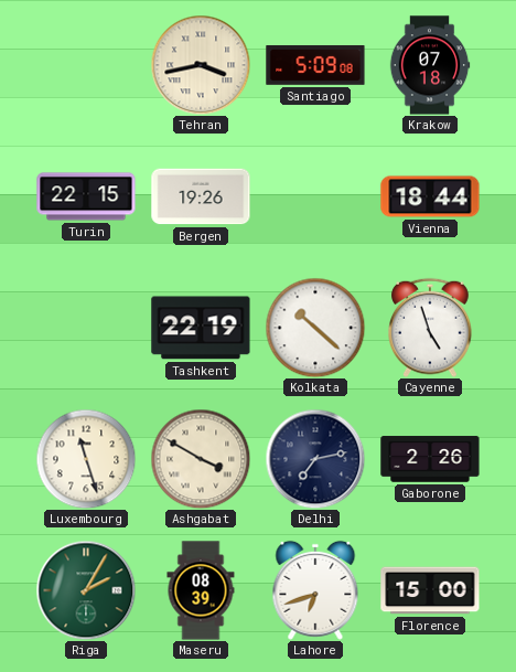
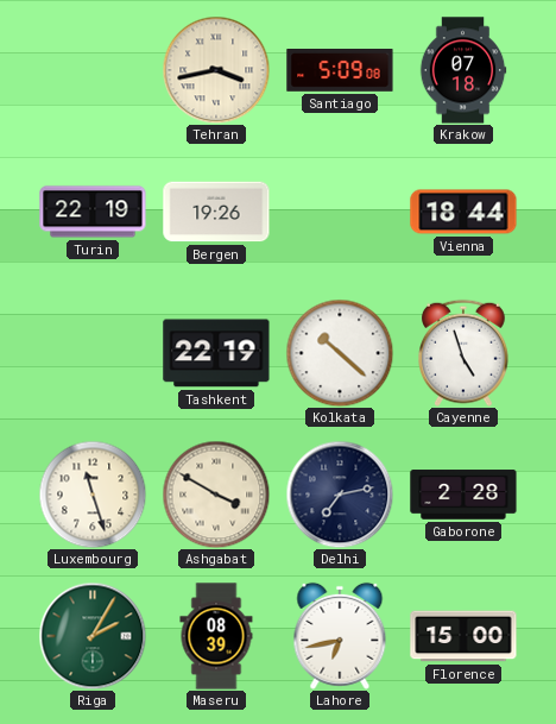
Turin: 22:15 -> 22:19
Gaborone: 2:26 -> 2:28
Lahore: 6:42 -> 6:43
